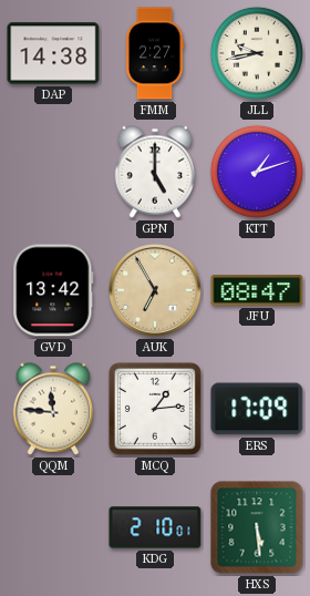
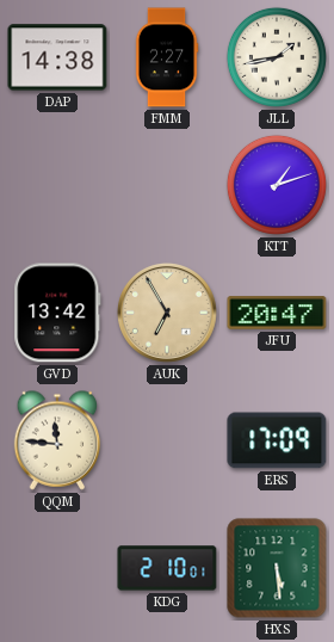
JLL: 9:43 -> 1:43
GPN: 5:00 -> none
JFU: 08:47 -> 20:47
MCQ: 1:14 -> none
